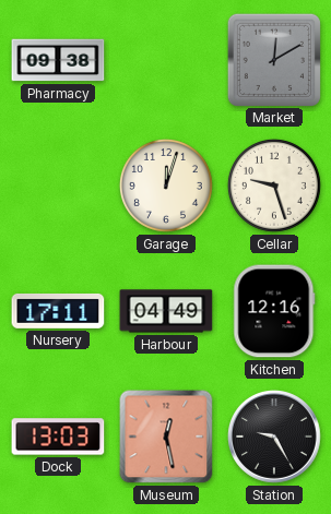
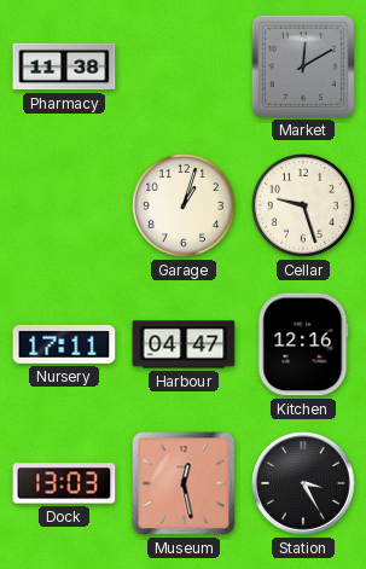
Pharmacy: 09:38 -> 11:38
Garage: 12:03 -> 1:03
Harbour: 04:49 -> 04:47
Station: 9:25 -> 3:25
